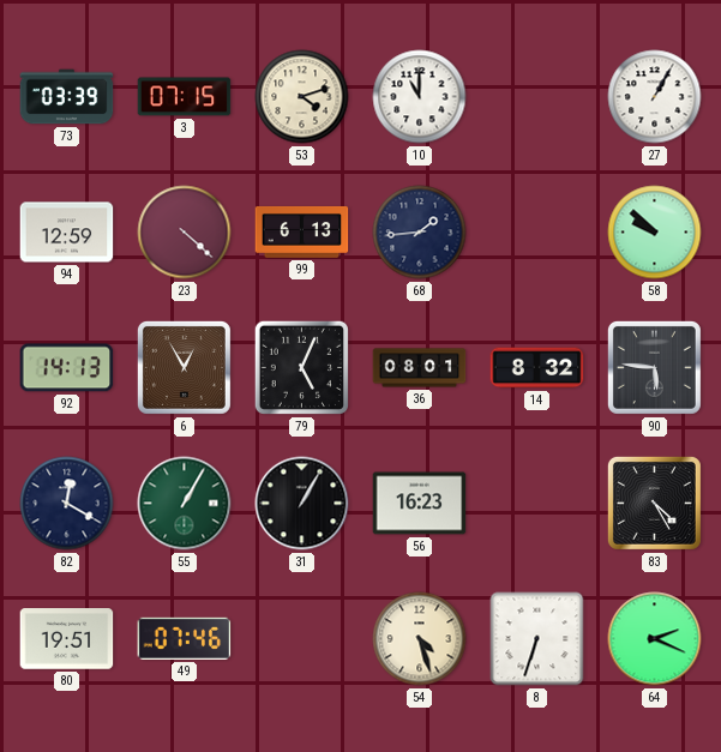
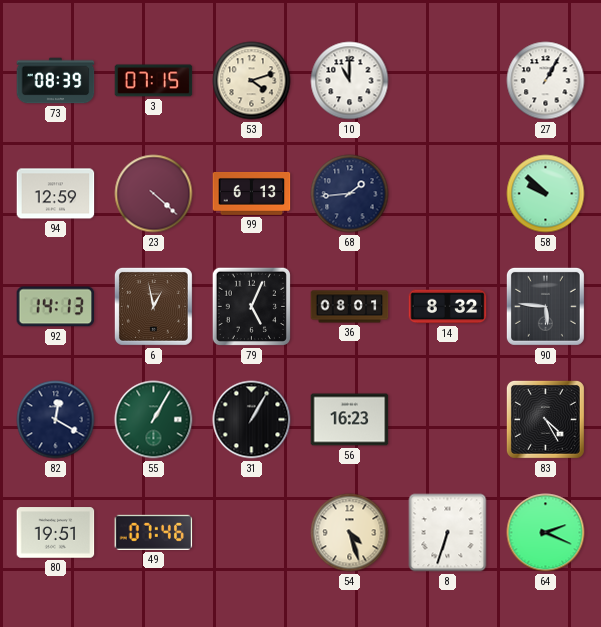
73: 03:39 -> 08:39
6: 12:55 -> 12:58
